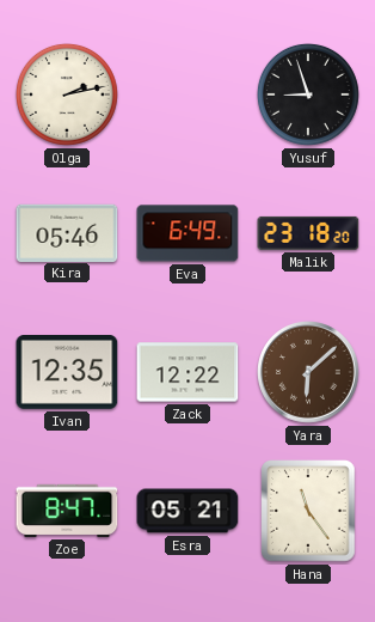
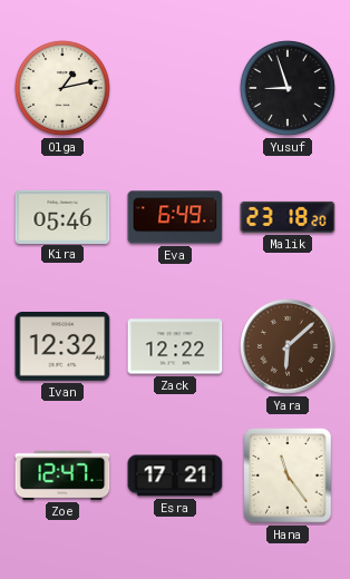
Olga: 2:13 -> 1:13
Ivan: 12:35 -> 12:32
Zoe: 8:47 -> 12:47
Esra: 05:21 -> 17:21
